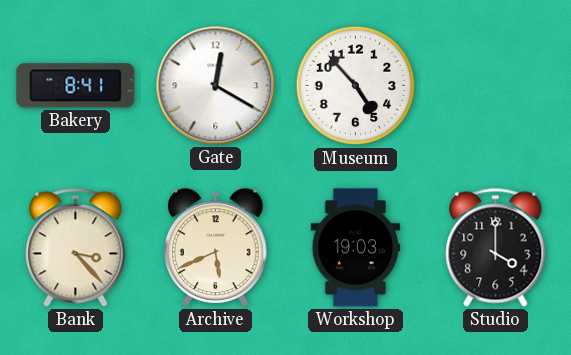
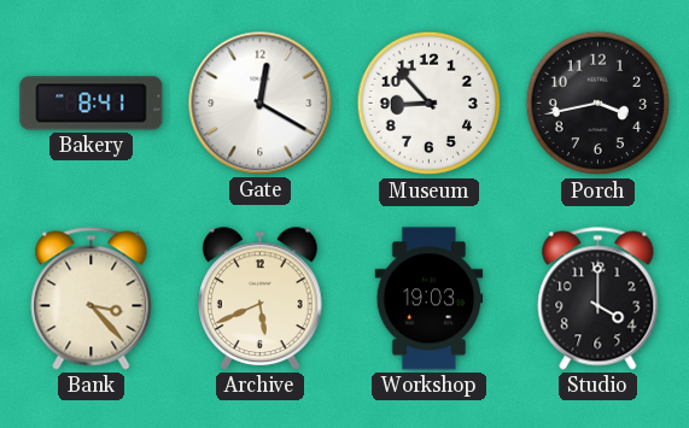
Museum: 4:53 -> 8:53
Porch: none -> 3:43
